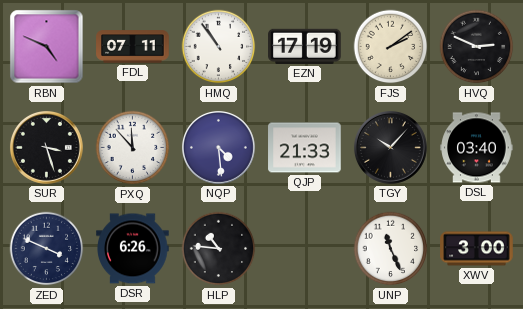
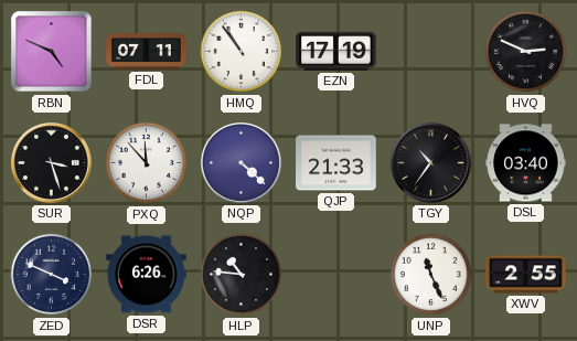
FJS: 2:09 -> none
NQP: 4:29 -> 4:22
TGY: 10:07 -> 10:36
XWV: 3:00 -> 2:55
